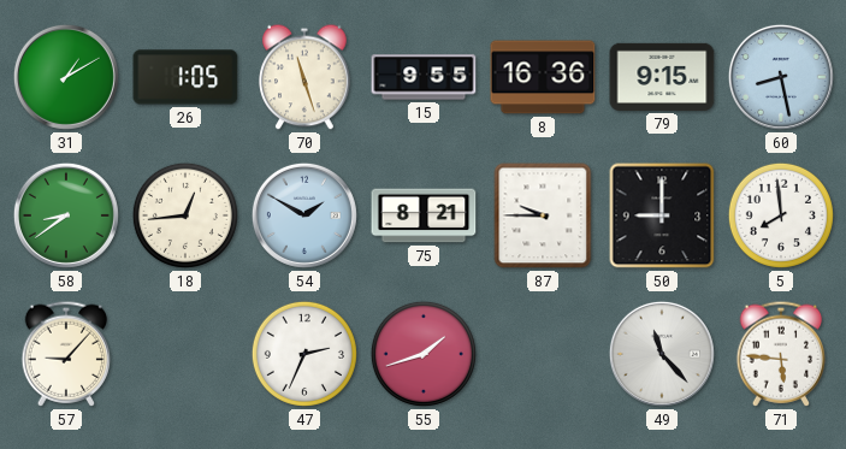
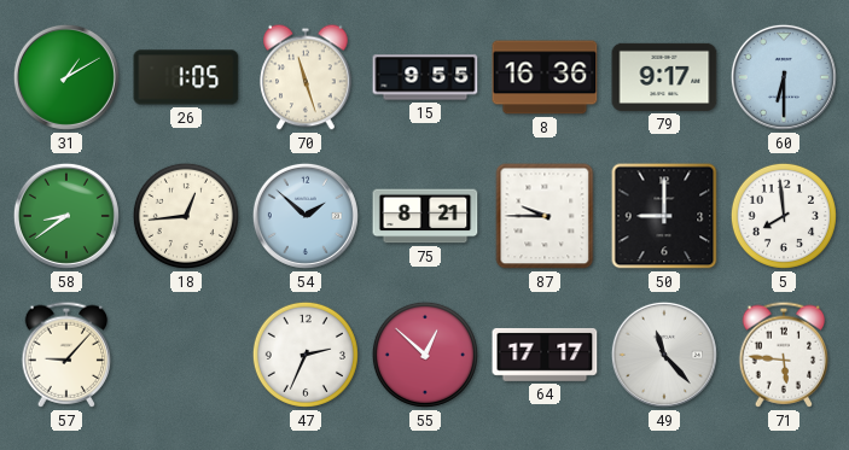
79: 9:15 -> 9:17
60: 8:28 -> 6:30
54: 1:50 -> 1:52
55: 1:42 -> 12:52
64: none -> 17:17
